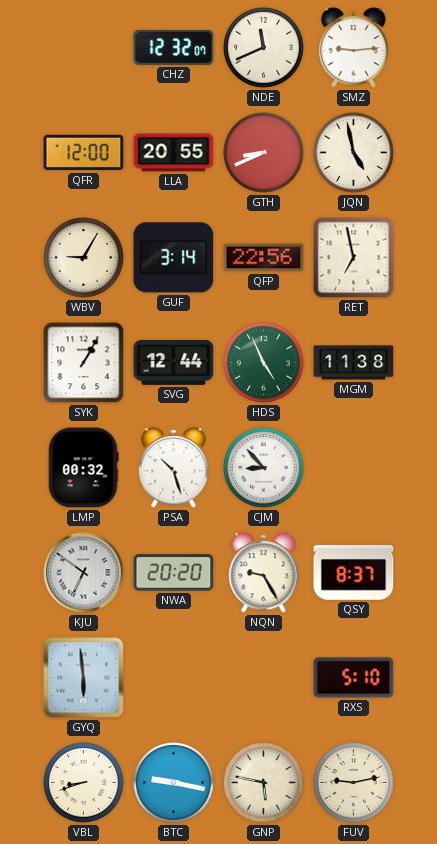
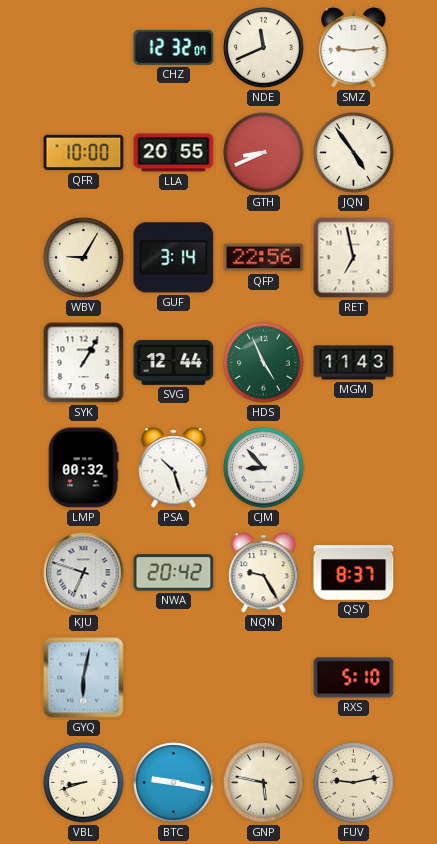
QFR: 12:00 -> 10:00
JQN: 4:58 -> 4:54
MGM: 11:38 -> 11:43
KJU: 6:51 -> 6:48
NWA: 20:20 -> 20:42
GYQ: 5:59 -> 6:02
